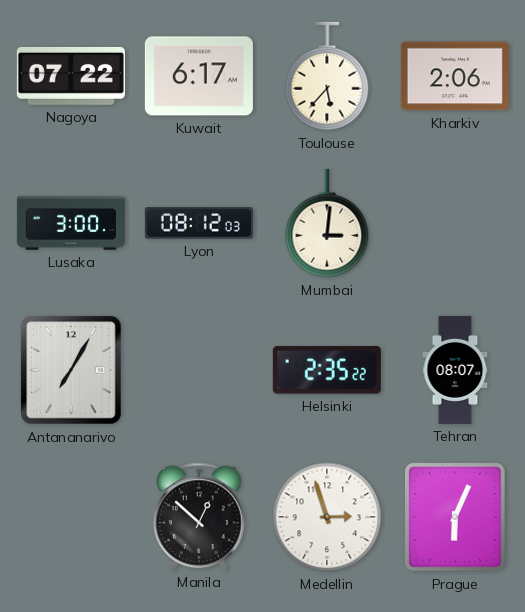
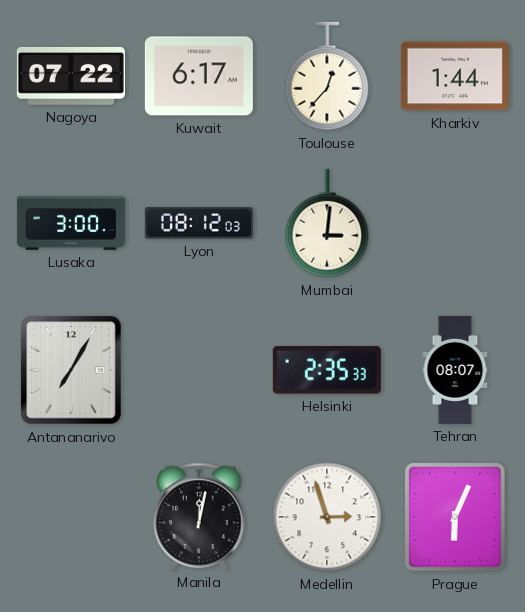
Toulouse: 5:37 -> 12:37
Kharkiv: 2:06 -> 1:44
Helsinki: 2:35:22 -> 2:35:33
Manila: 12:52 -> 12:02
